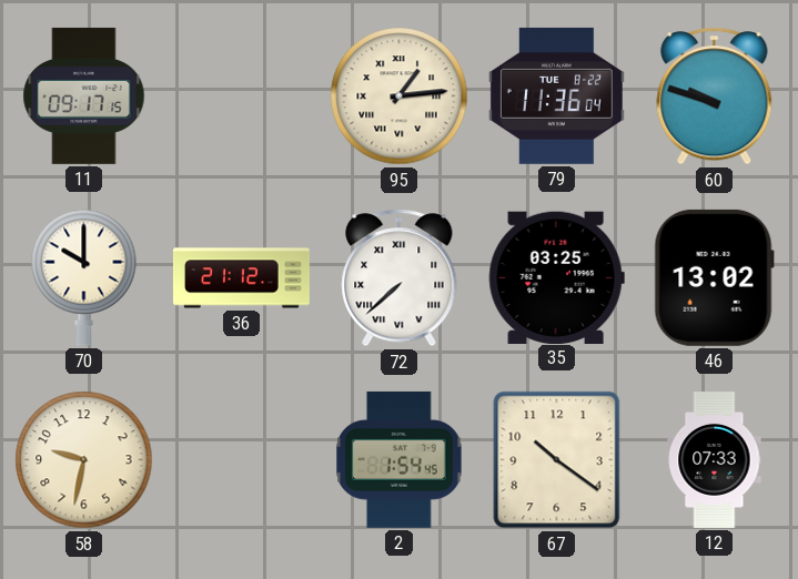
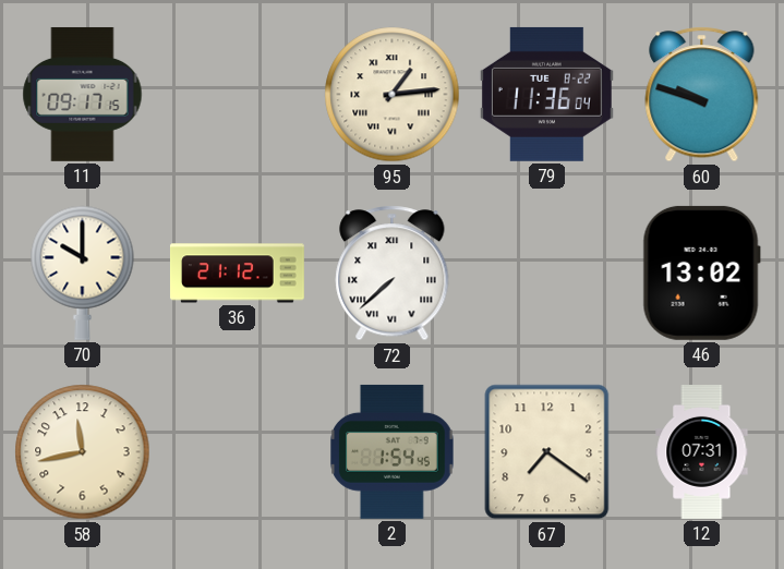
35: 03:25 -> none
58: 9:32 -> 11:43
67: 10:21 -> 7:21
12: 07:33 -> 07:31
